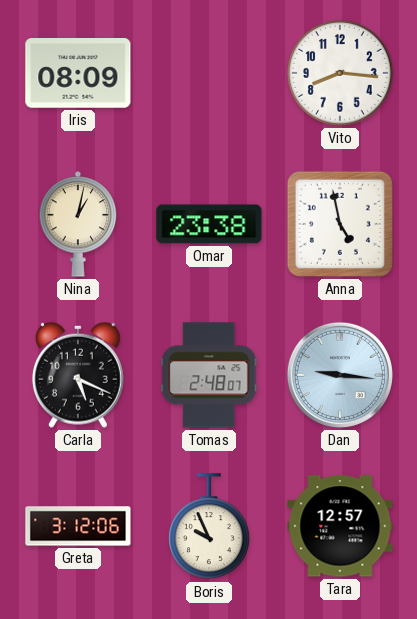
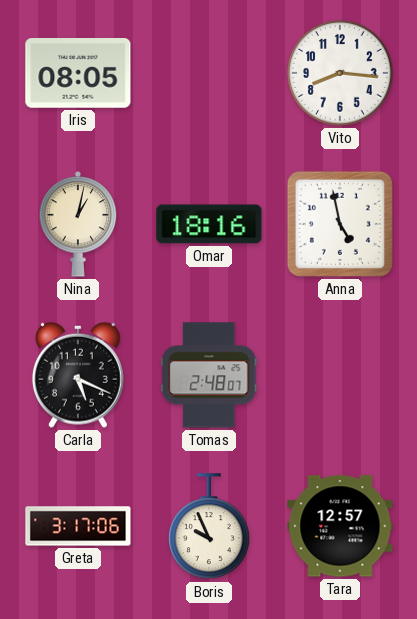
Iris: 08:09 -> 08:05
Omar: 23:38 -> 18:16
Dan: 9:16 -> none
Greta: 3:12 -> 3:17
